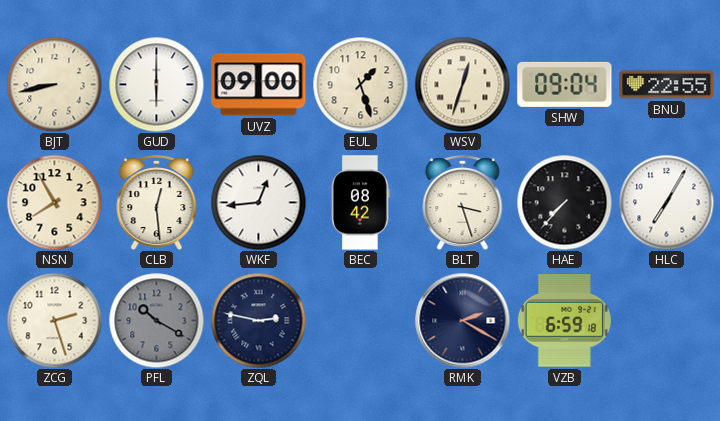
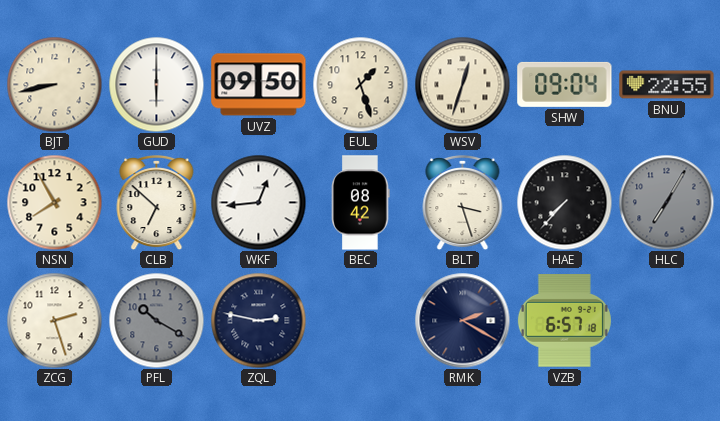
UVZ: 09:00 -> 09:50
CLB: 12:29 -> 6:52
HLC dial: white -> grey
VZB: 6:59 -> 6:57
